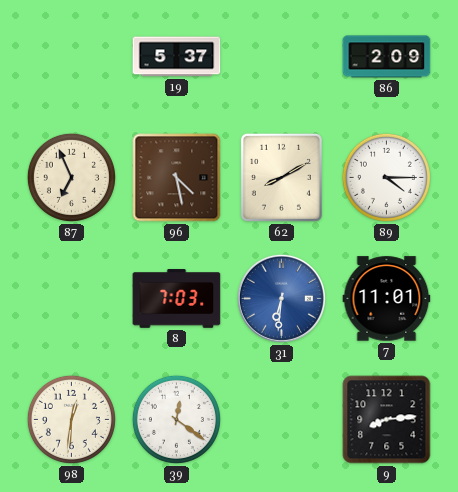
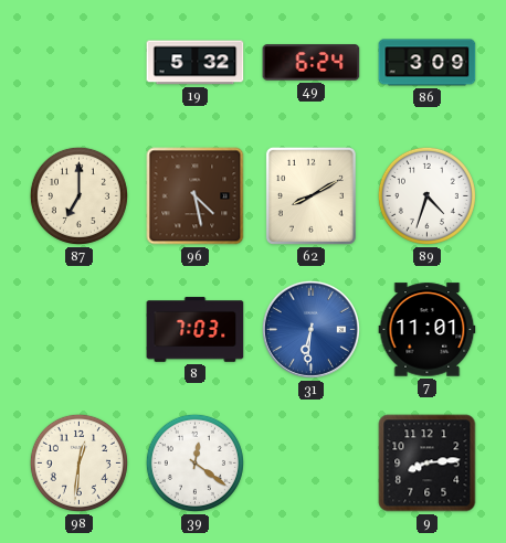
19: 5:37 -> 5:32
49: none -> 6:24
86: 2:09 -> 3:09
87: 6:56 -> 7:00
89: 4:15 -> 4:33
